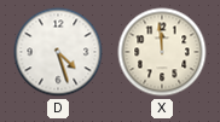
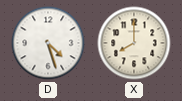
X: 11:59 -> 8:00
